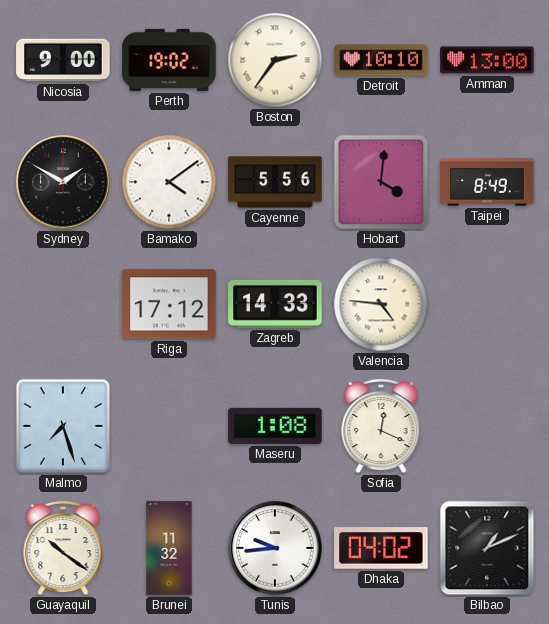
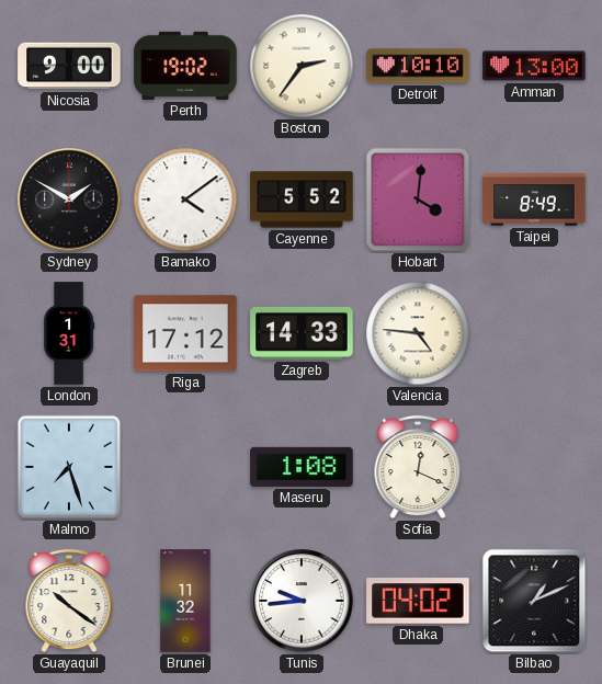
Cayenne: 5:56 -> 5:52
London: none -> 1:31
